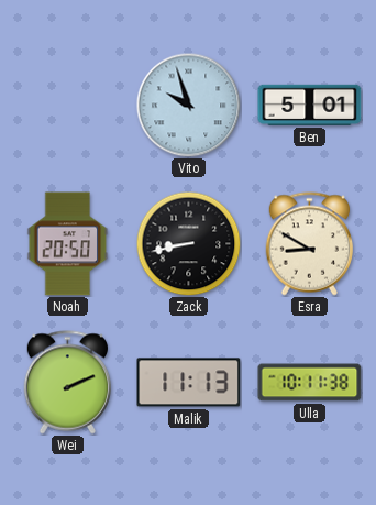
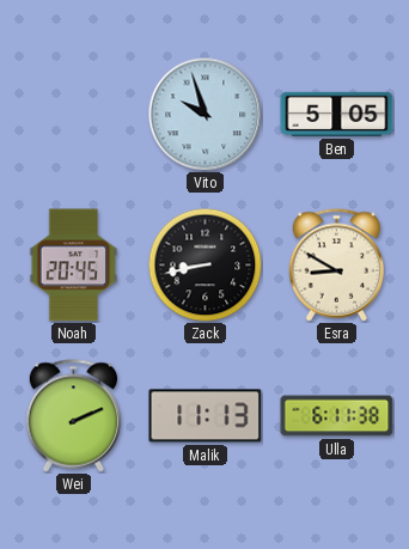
Ben: 5:01 -> 5:05
Noah: 20:50 -> 20:45
Ulla: 10:11 -> 6:11
